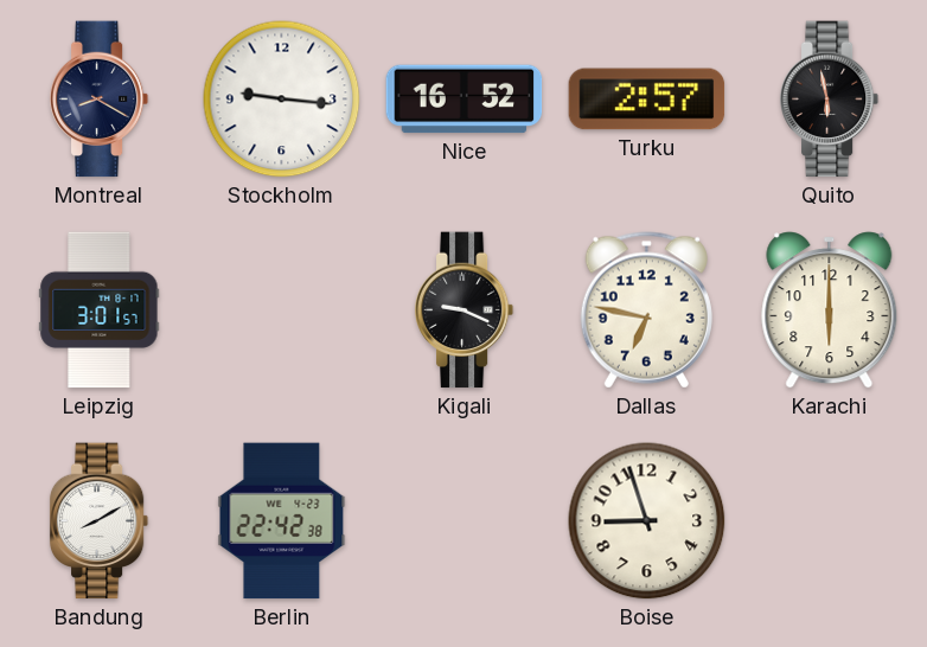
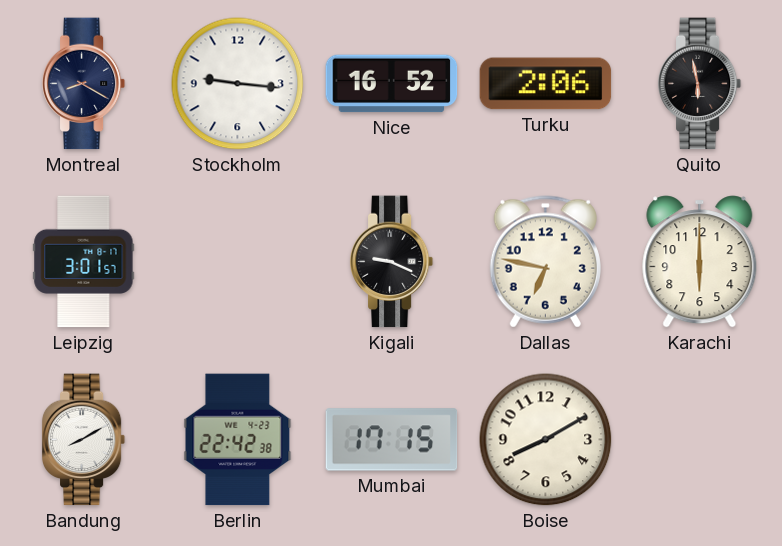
Turku: 2:57 -> 2:06
Mumbai: none -> 17:15
Boise: 8:57 -> 8:10
